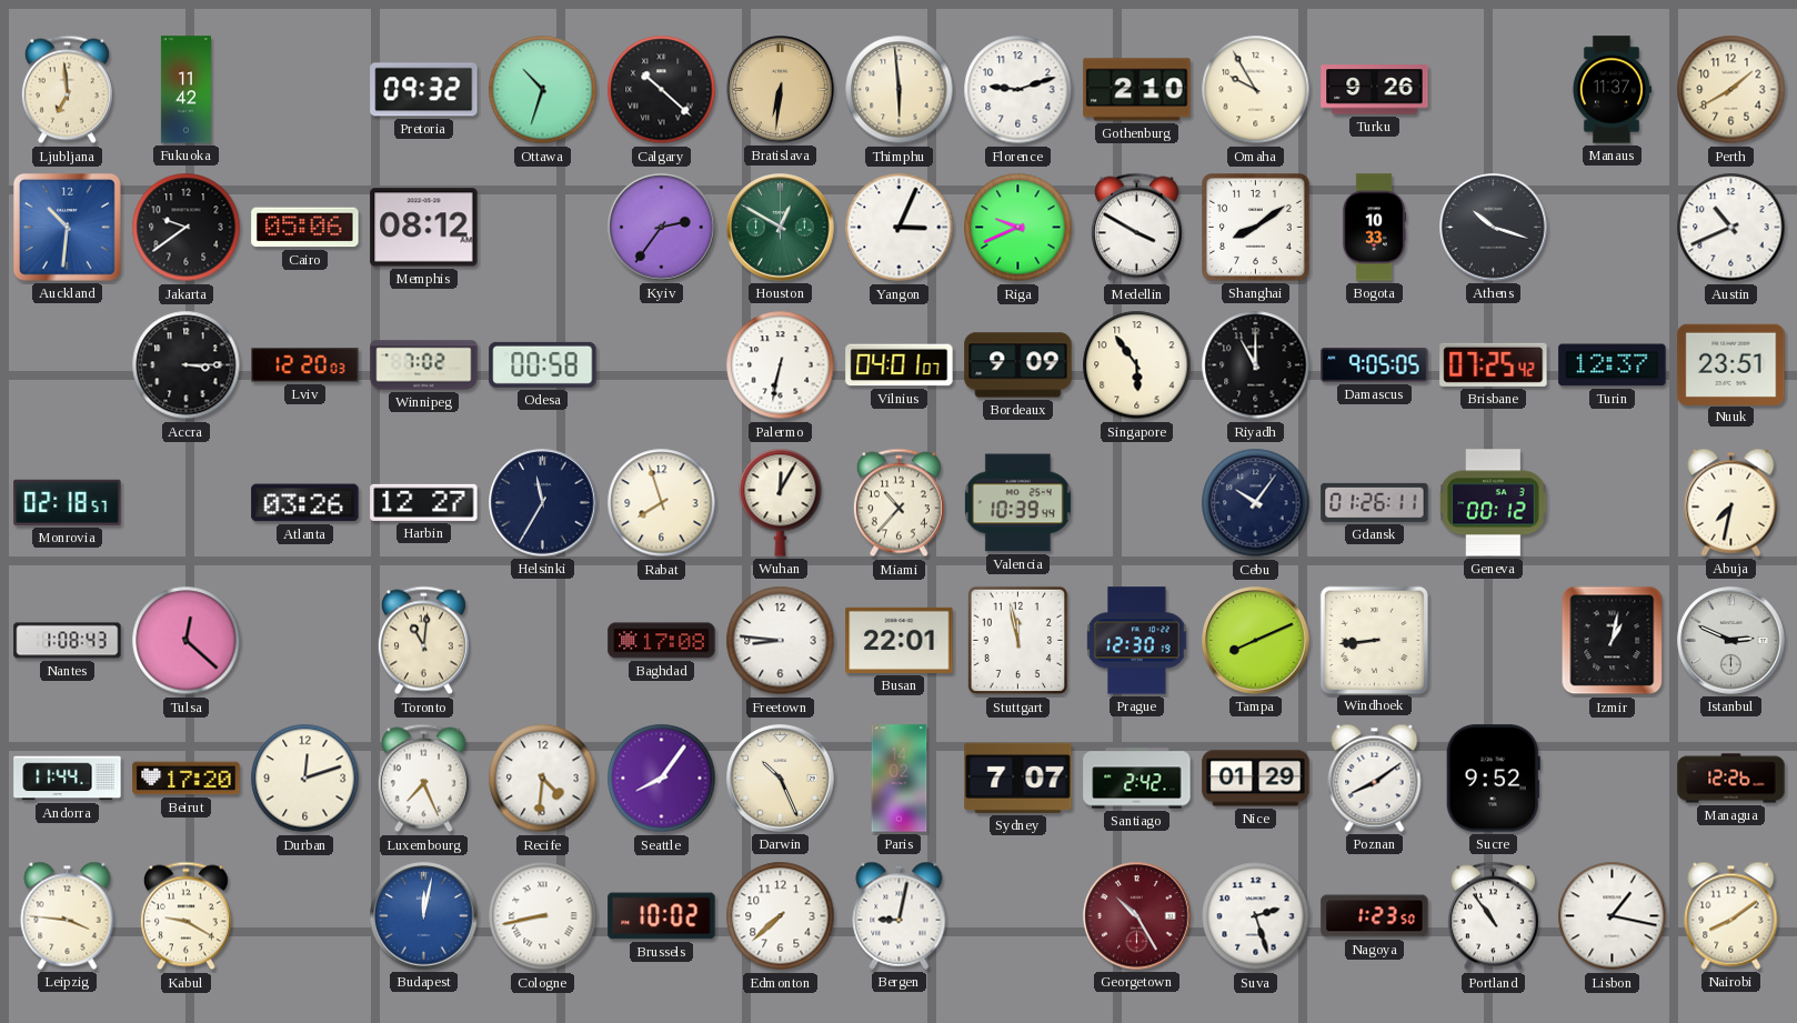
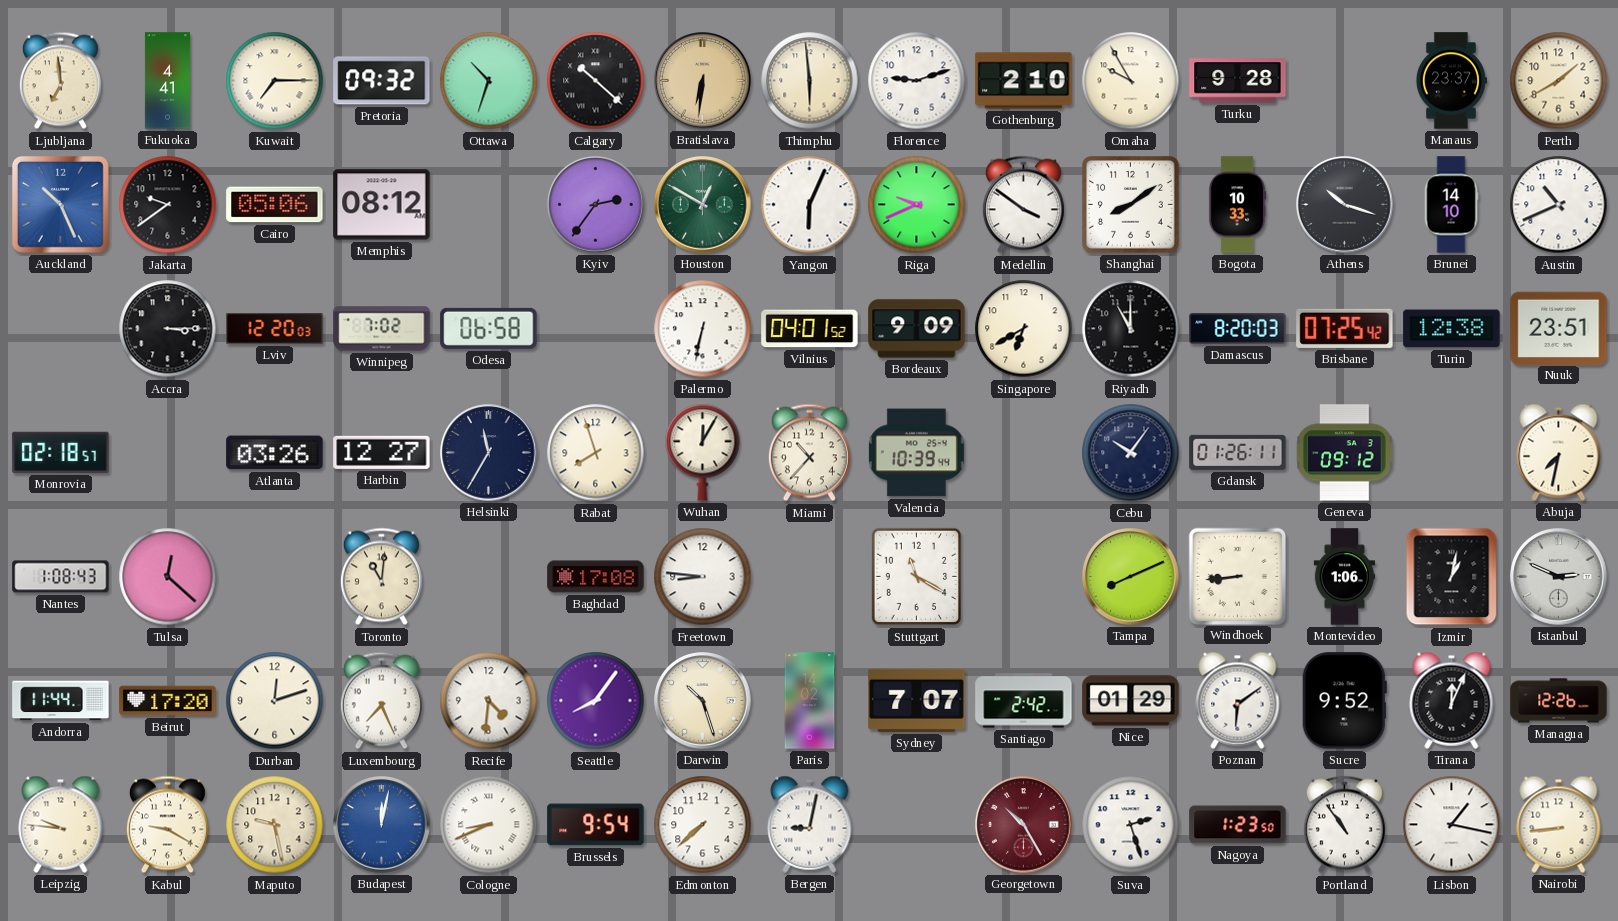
Fukuoka: 11:42 -> 4:41
Kuwait: none -> 7:15
Turku: 9:26 -> 9:28
Manaus: 11:37 -> 23:37
Auckland: 10:31 -> 10:26
Yangon: 3:04 -> 6:04
Medellin: 3:50 -> 3:51
Brunei: none -> 14:10
Odesa: 00:58 -> 06:58
Vilnius: 04:01:07 -> 04:01:52
Singapore: 5:54 -> 6:40
Damascus: 9:05 -> 8:20
Turin: 12:37 -> 12:38
Geneva: 00:12 -> 09:12
Busan: 22:01 -> none
Stuttgart: 11:58 -> 11:20
Prague: 12:30 -> none
Montevideo: none -> 1:06
Darwin: 10:26 -> 10:27
Poznan: 8:09 -> 6:09
Tirana: none -> 12:04
Leipzig: 3:46 -> 9:46
Maputo: none -> 9:28
Cologne: 8:43 -> 8:41
Brussels: 10:02 -> 9:54
Nairobi: 8:09 -> 8:44
